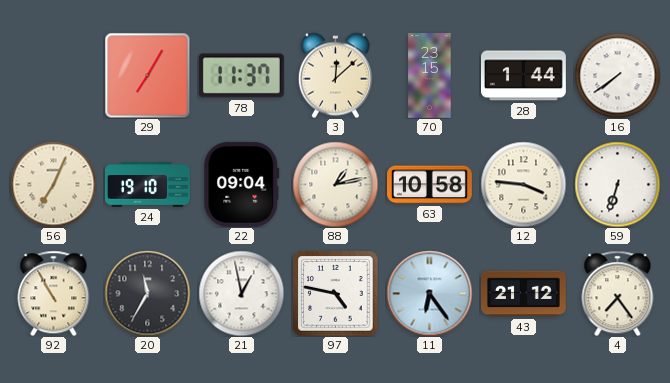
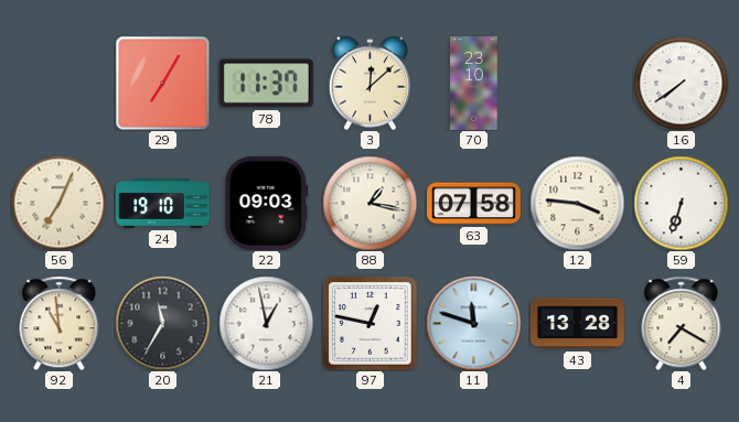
70: 23:15 -> 23:10
28: 1:44 -> none
22: 09:04 -> 09:03
88: 1:13 -> 1:17
63: 10:58 -> 07:58
92: 10:55 -> 10:59
97: 4:47 -> 12:47
11: 6:24 -> 11:48
43: 21:12 -> 13:28
4: 7:24 -> 7:20
